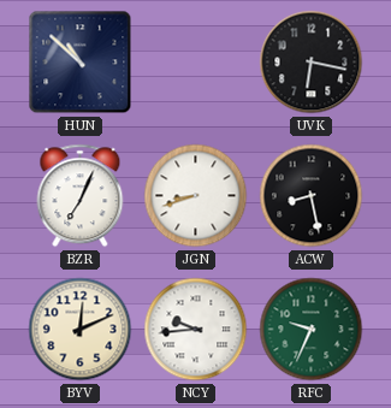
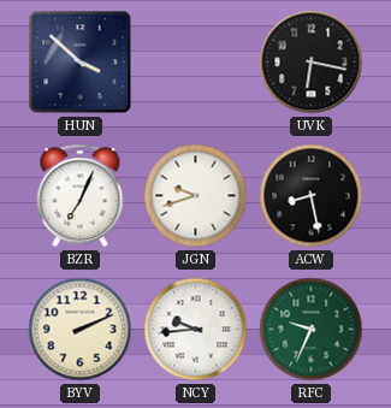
HUN: 10:52 -> 3:52
JGN: 8:42 -> 9:42
BYV: 12:11 -> 2:11
